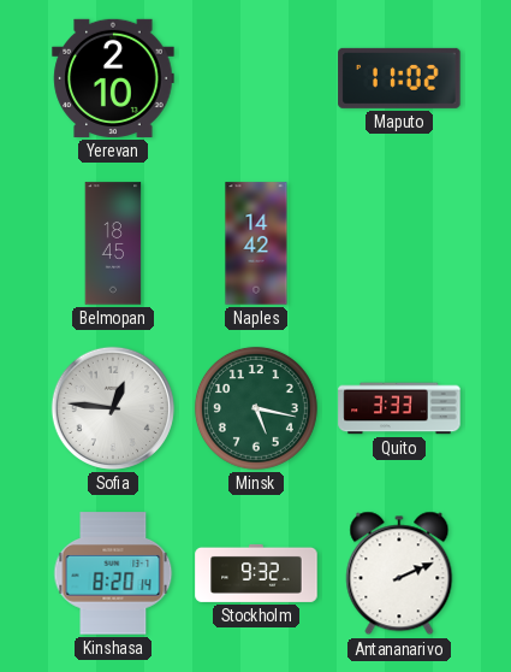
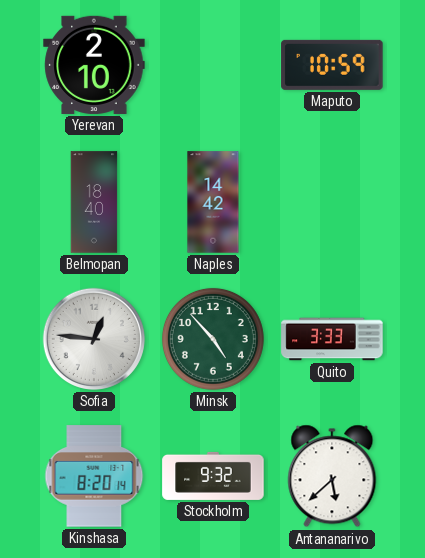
Maputo: 11:02 -> 10:59
Belmopan: 18:45 -> 18:40
Minsk: 5:17 -> 4:53
Antananarivo: 2:11 -> 5:38
